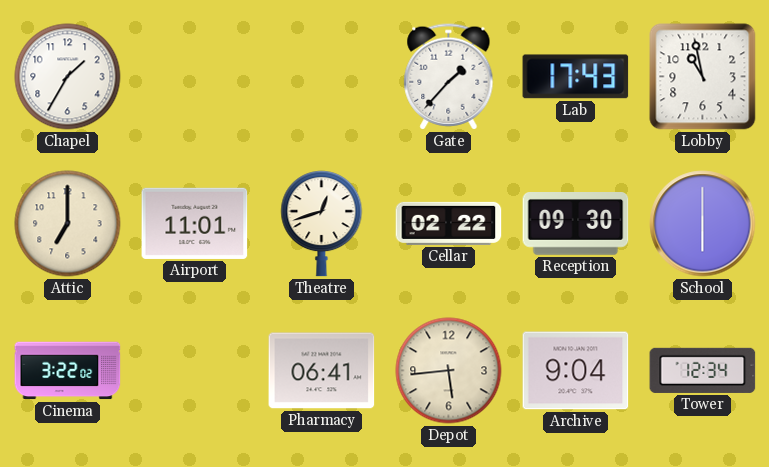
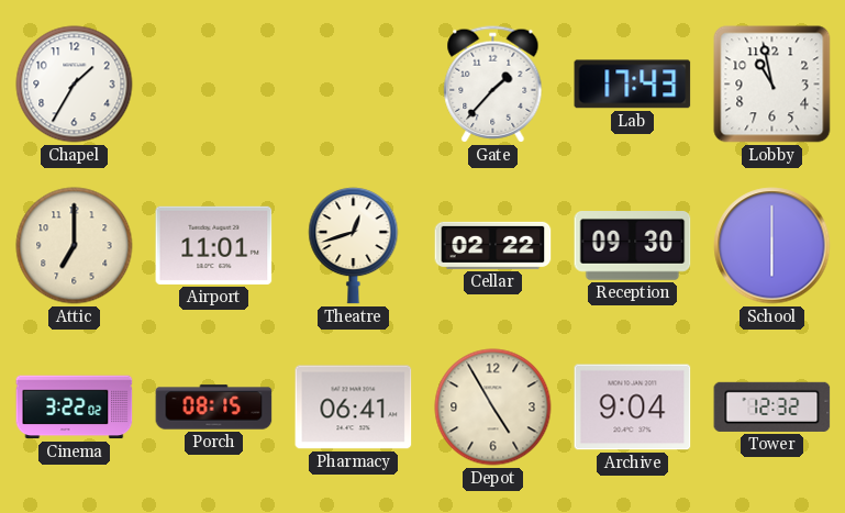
Porch: none -> 08:15
Depot: 5:44 -> 4:55
Tower: 12:34 -> 12:32
